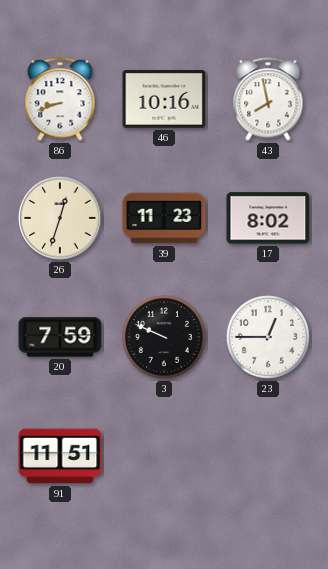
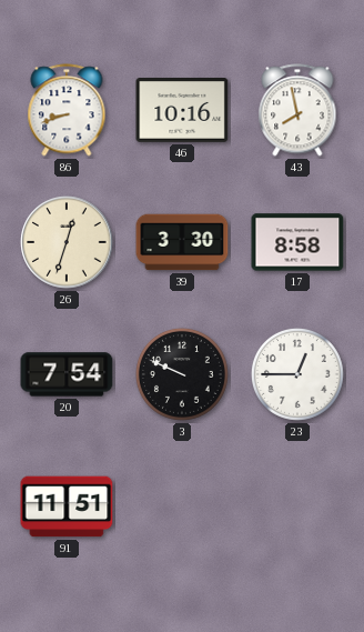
39: 11:23 -> 3:30
17: 8:02 -> 8:58
20: 7:59 -> 7:54
